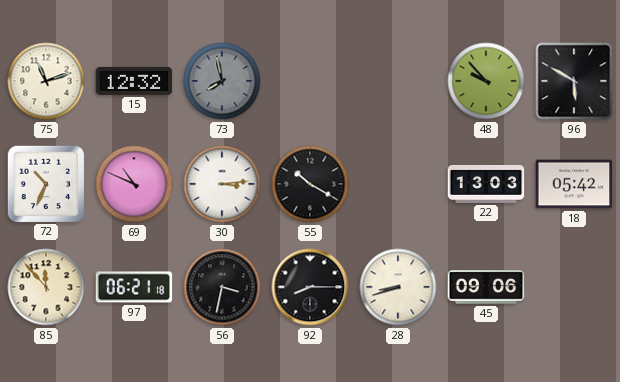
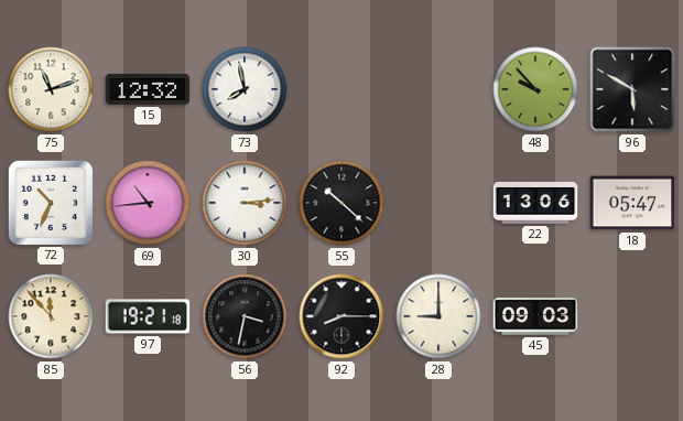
73 dial: grey -> white
69: 10:49 -> 10:44
55: 10:20 -> 10:22
22: 13:03 -> 13:06
18: 05:42 -> 05:47
97: 06:21 -> 19:21
28: 8:42 -> 9:00
45: 09:06 -> 09:03
